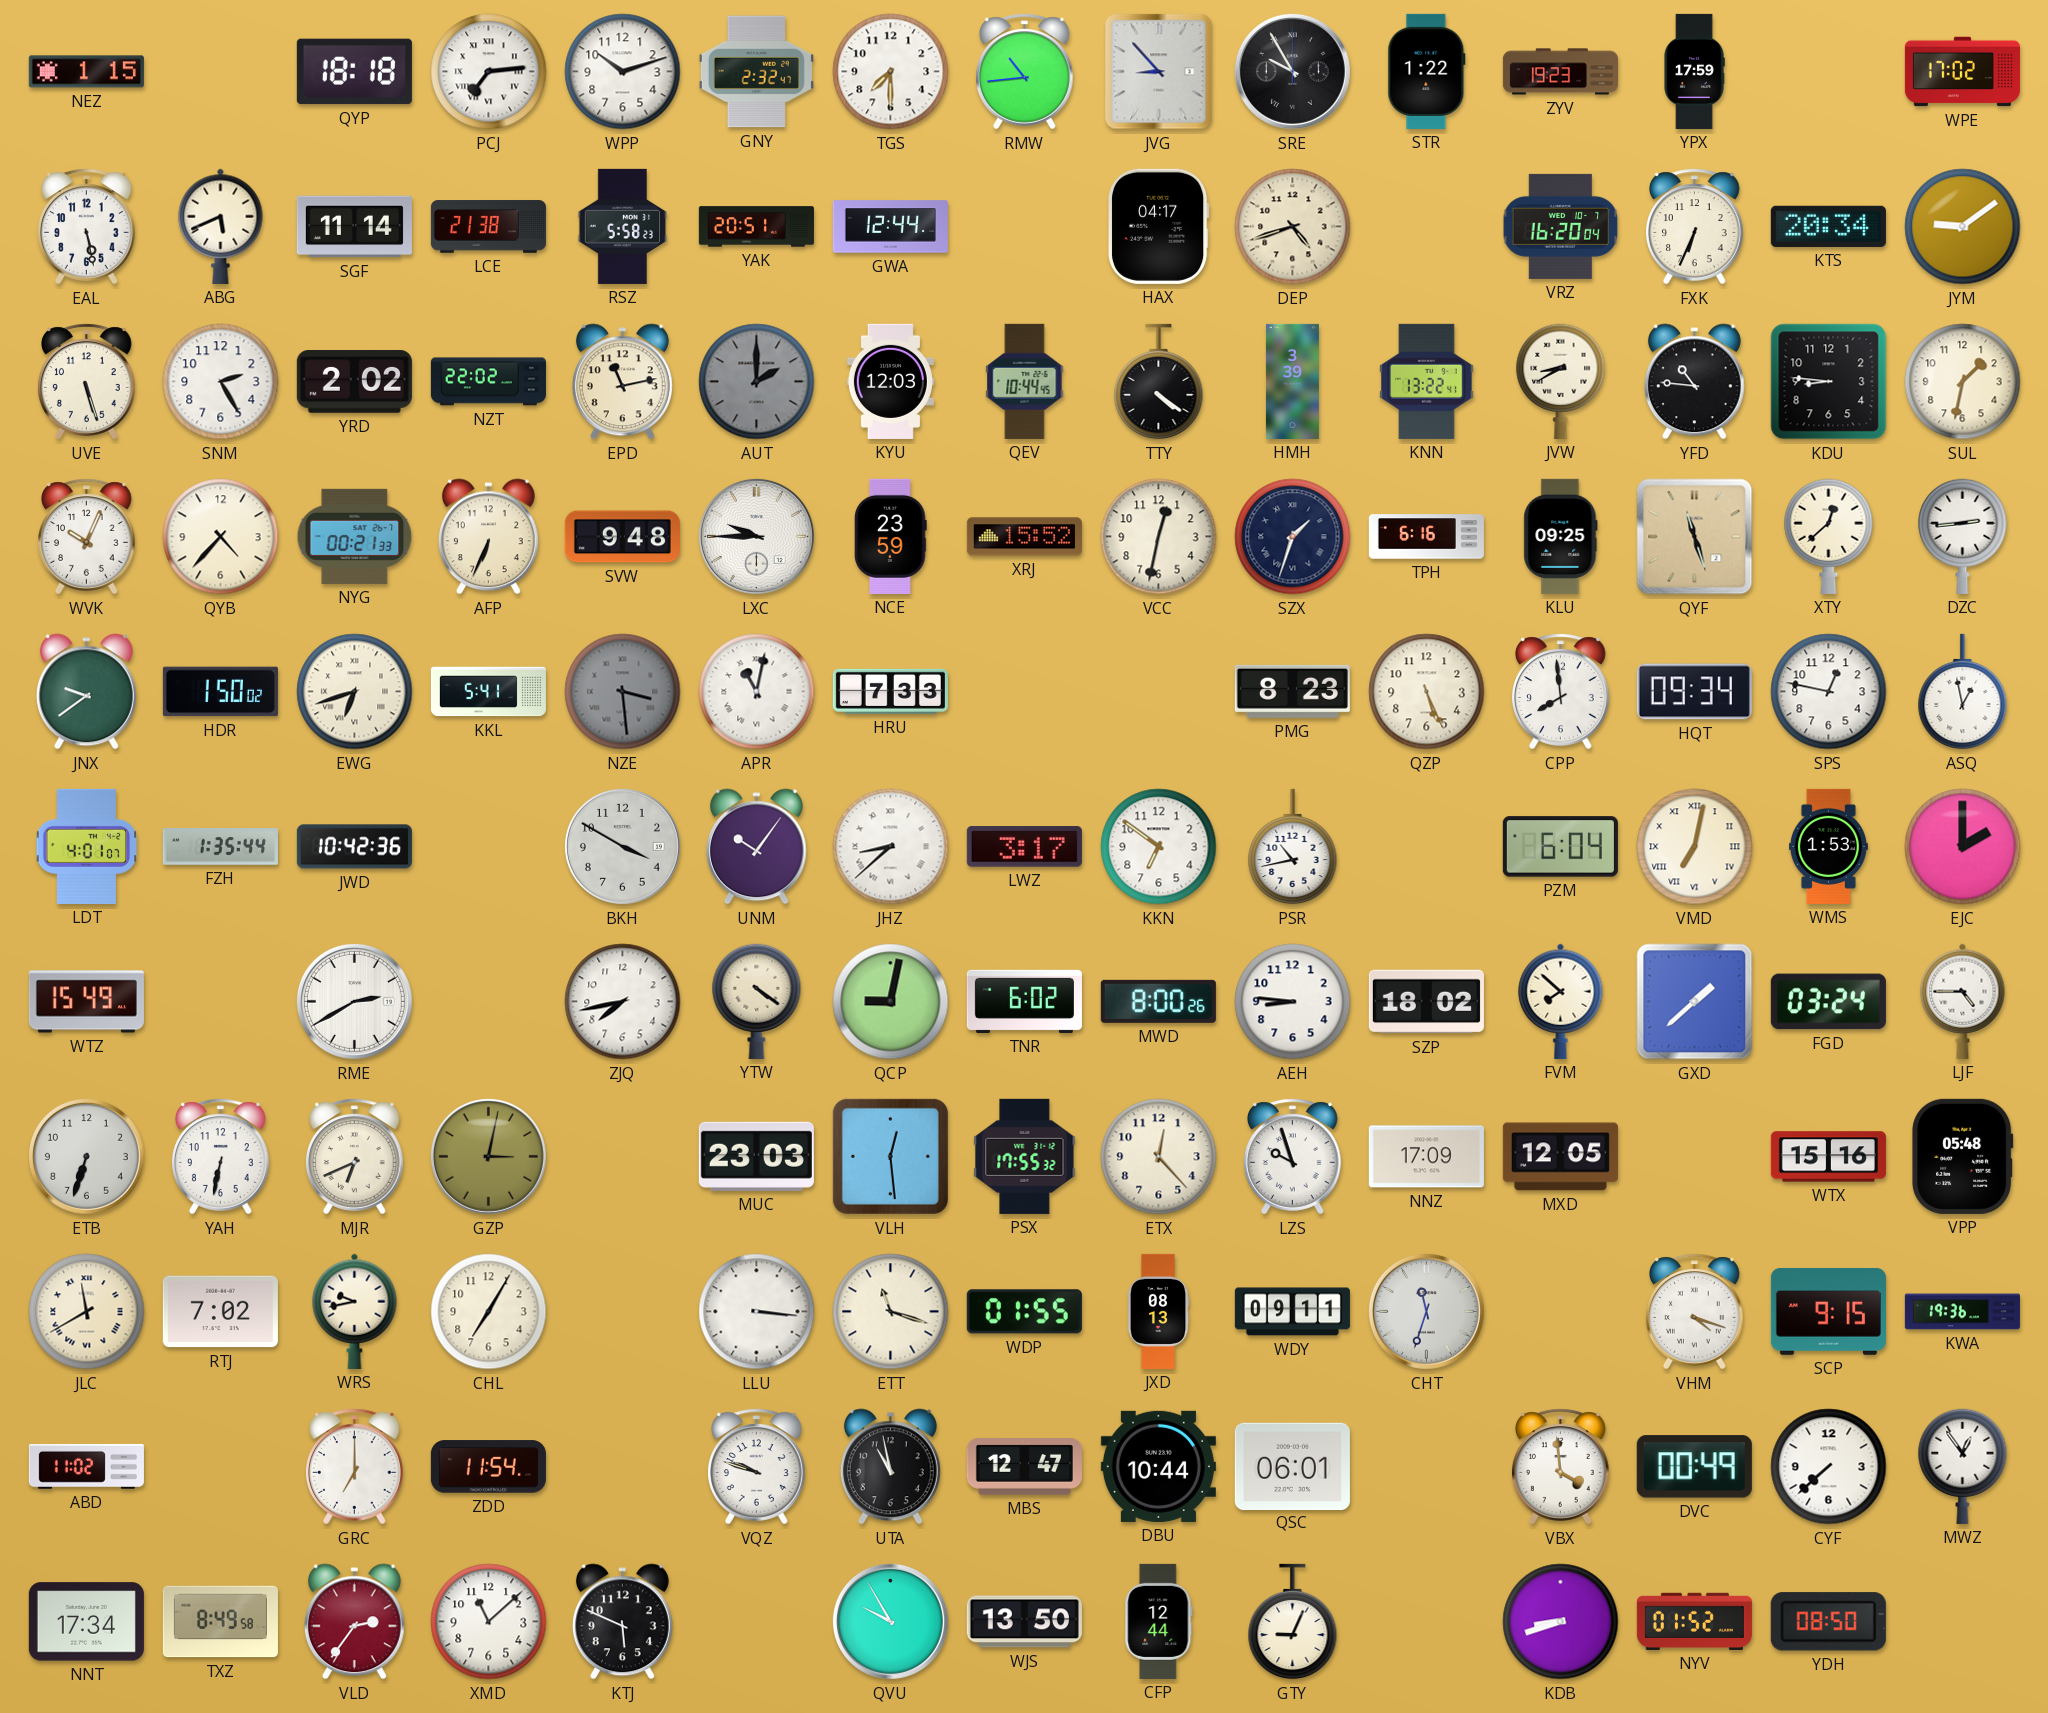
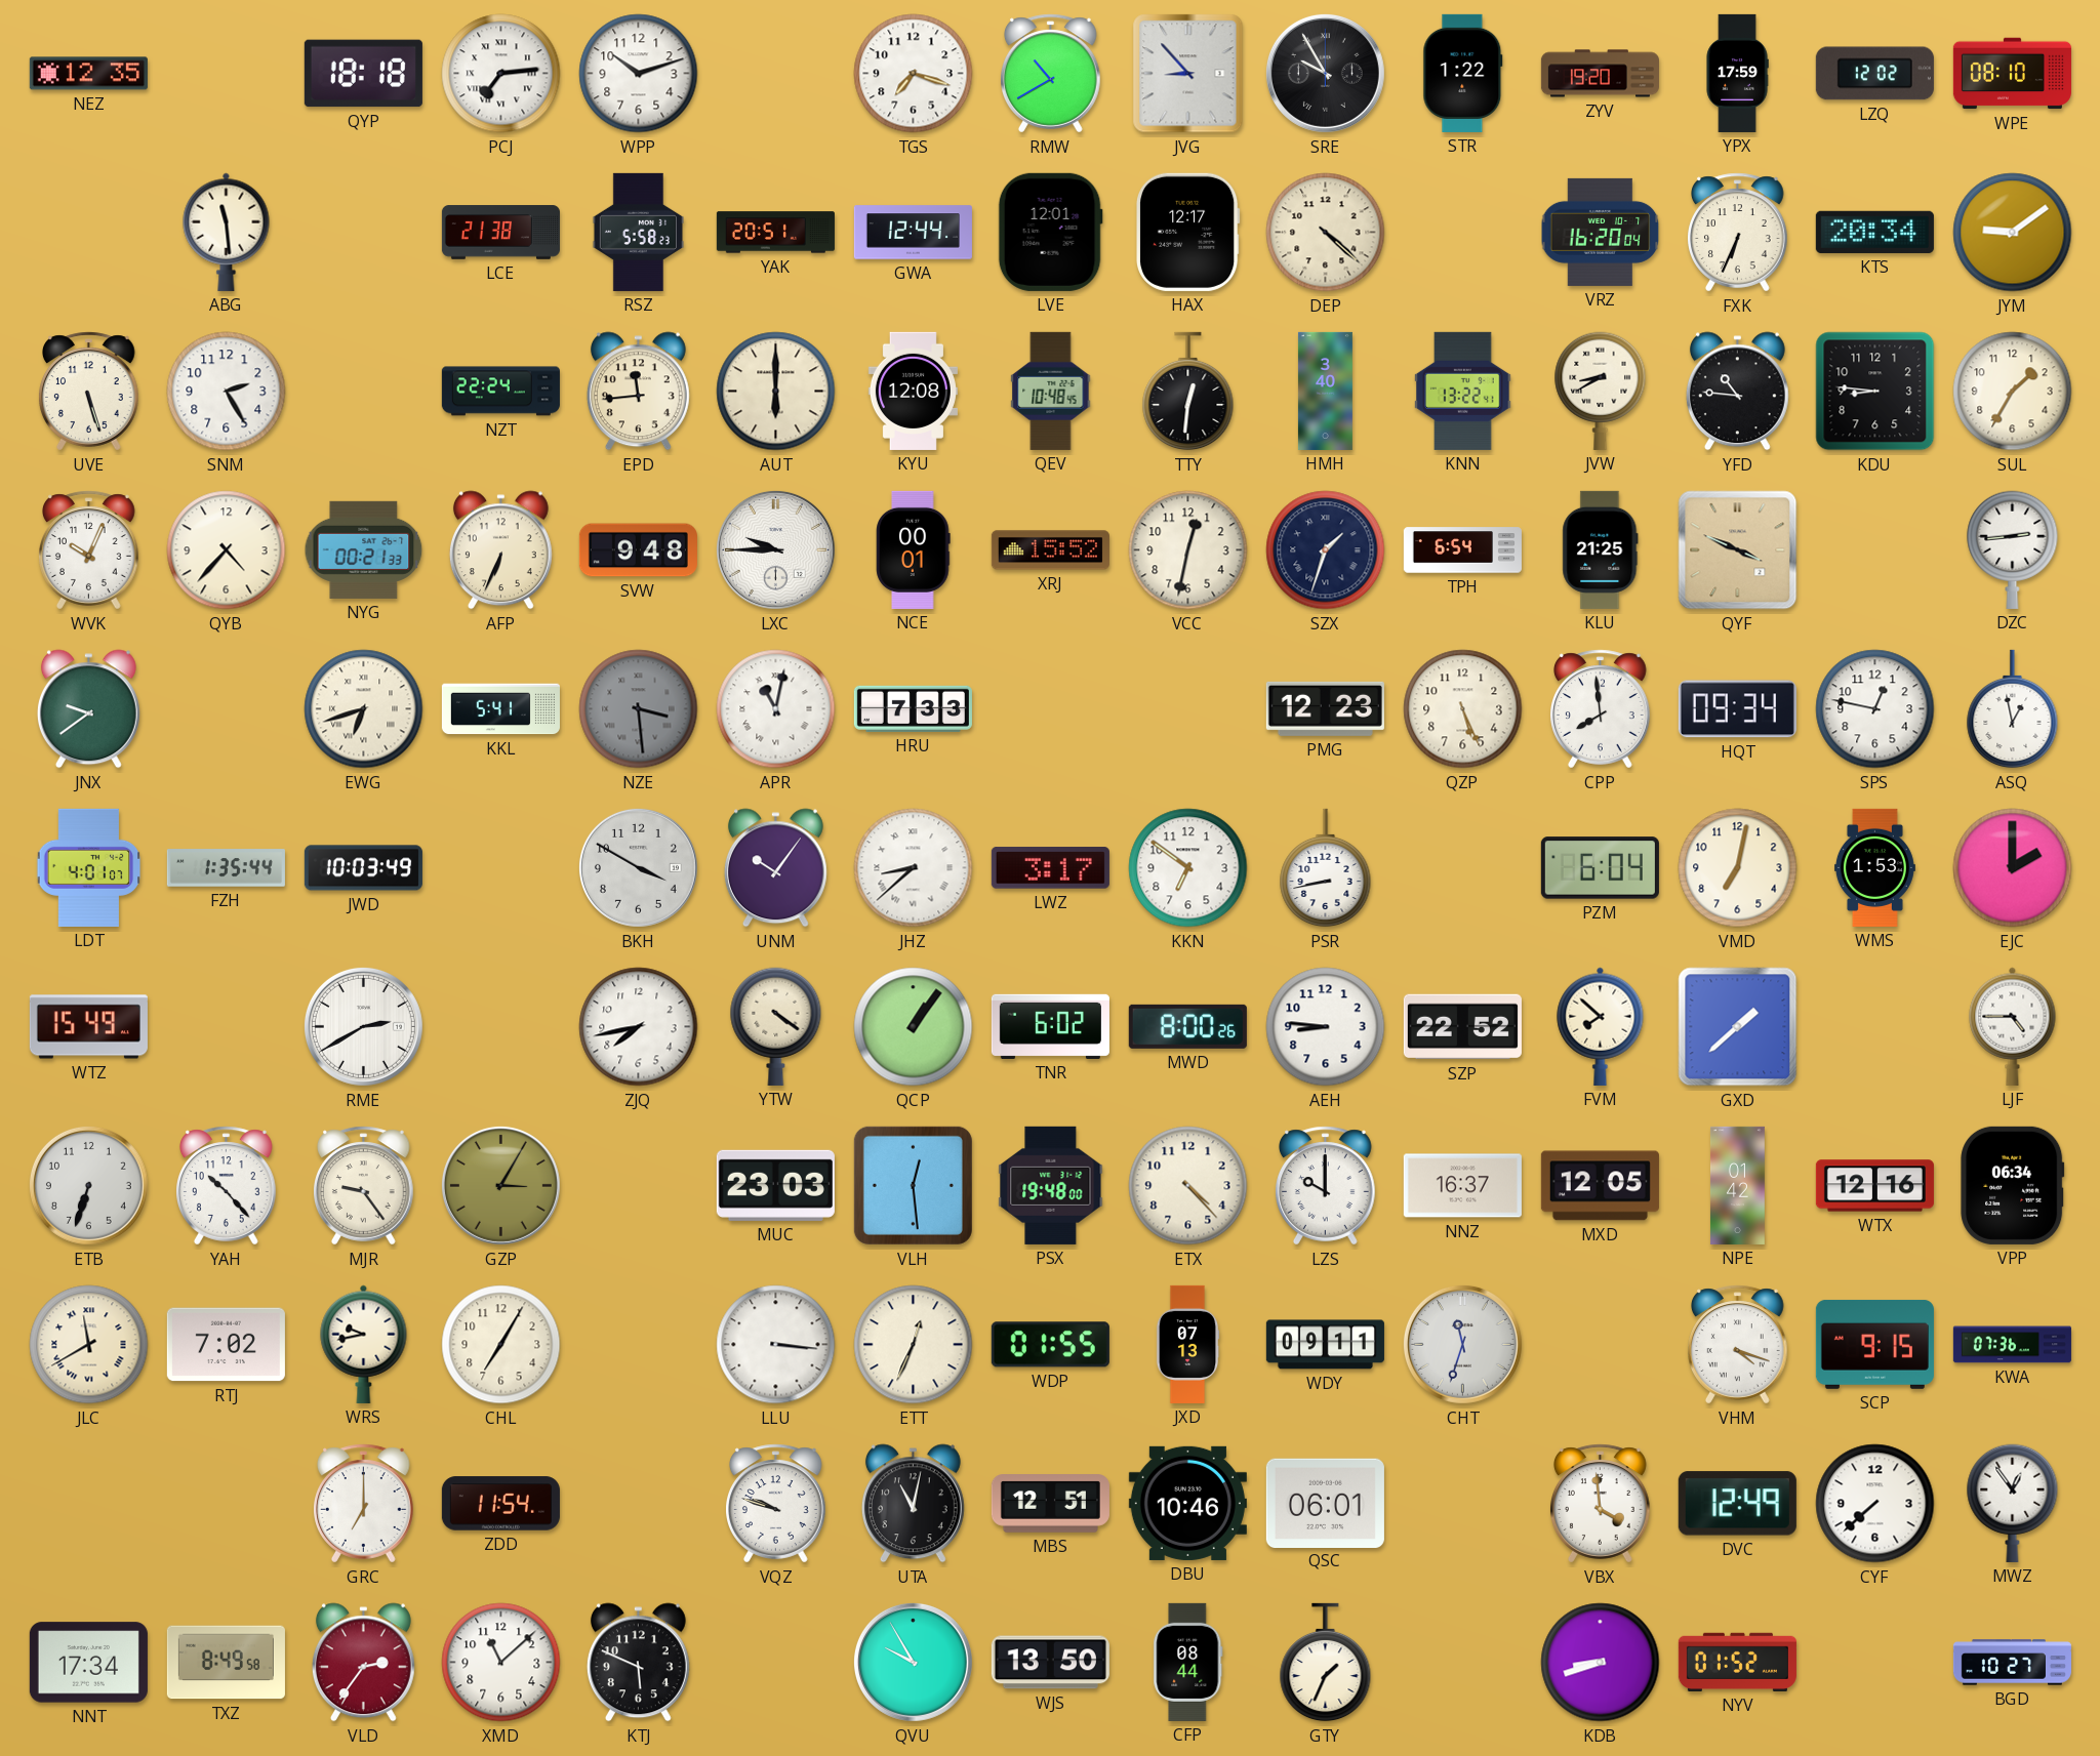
NEZ: 1:15 -> 12:35
GNY: 2:32 -> none
TGS: 7:30 -> 7:18
RMW: 10:44 -> 10:40
ZYV: 19:23 -> 19:20
LZQ: none -> 12:02
WPE: 17:02 -> 08:10
EAL: 5:28 -> none
ABG: 5:41 -> 11:29
SGF: 11:14 -> none
LVE: none -> 12:01
HAX: 04:17 -> 12:17
DEP: 4:42 -> 4:22
YRD: 2:02 -> none
NZT: 22:02 -> 22:24
EPD: 11:13 -> 11:44
AUT: 2:00 -> 6:00
AUT dial: grey -> cream
KYU: 12:03 -> 12:08
QEV: 10:44 -> 10:48
TTY: 4:21 -> 12:31
HMH: 3:39 -> 3:40
SUL: 1:32 -> 1:35
NCE: 23:59 -> 00:01
TPH: 6:16 -> 6:54
KLU: 09:25 -> 21:25
QYF: 11:27 -> 3:49
XTY: 12:38 -> none
HDR: 1:50 -> none
PMG: 8:23 -> 12:23
JWD: 10:42 -> 10:03
PSR: 10:43 -> 8:43
VMD numerals: Roman -> Arabic
QCP: 9:02 -> 1:06
SZP: 18:02 -> 22:52
FGD: 03:24 -> none
YAH: 6:32 -> 10:23
MJR: 6:41 -> 9:24
GZP: 3:02 -> 3:05
PSX: 17:55 -> 19:48
ETX: 12:23 -> 4:23
LZS: 9:57 -> 10:00
NNZ: 17:09 -> 16:37
NPE: none -> 01:42
WTX: 15:16 -> 12:16
VPP: 05:48 -> 06:34
ETT: 11:18 -> 12:34
JXD: 08:13 -> 07:13
KWA: 19:36 -> 07:36
ABD: 11:02 -> none
UTA: 10:58 -> 11:02
MBS: 12:47 -> 12:51
DBU: 10:44 -> 10:46
DVC: 00:49 -> 12:49
CFP: 12:44 -> 08:44
GTY: 9:04 -> 1:34
YDH: 08:50 -> none
BGD: none -> 10:27
